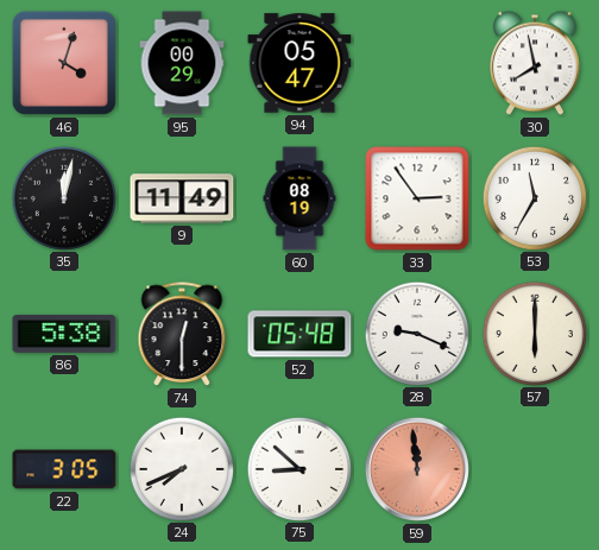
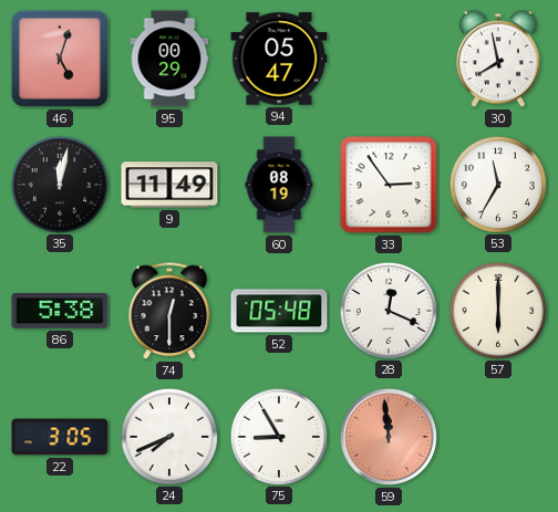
46: 4:03 -> 5:03
28: 9:19 -> 12:19
75: 8:52 -> 8:55
